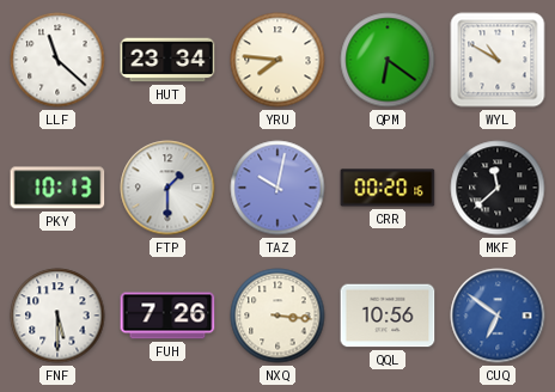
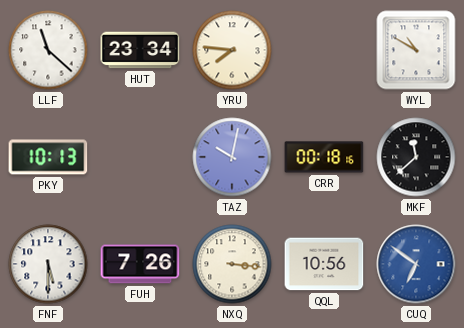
QPM: 6:21 -> none
FTP: 1:30 -> none
CRR: 00:20 -> 00:18
